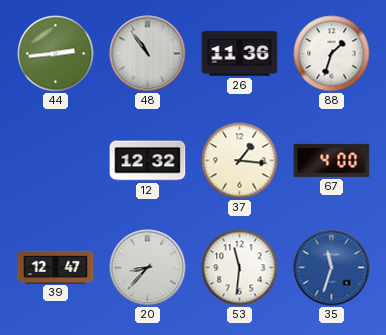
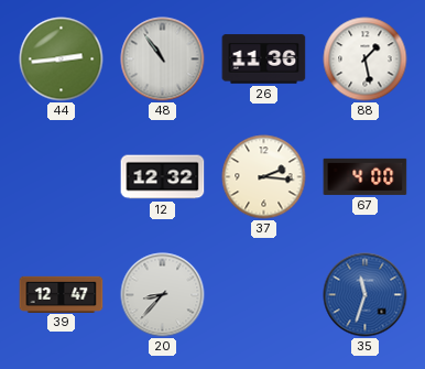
88: 1:33 -> 1:28
37: 1:16 -> 2:16
53: 11:31 -> none
